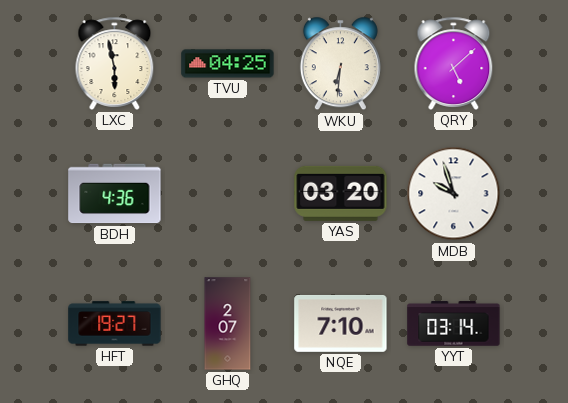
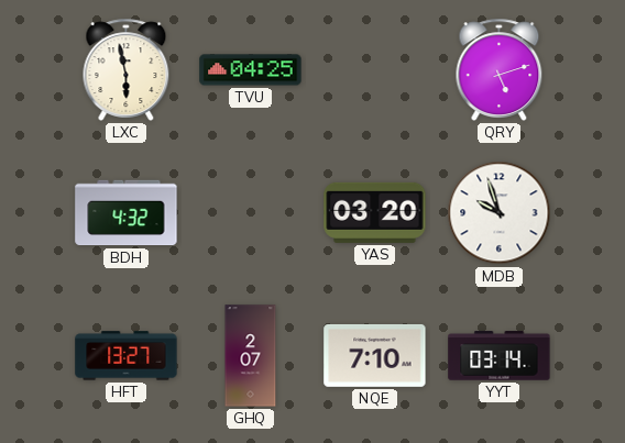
WKU: 6:31 -> none
QRY: 5:08 -> 5:12
BDH: 4:36 -> 4:32
HFT: 19:27 -> 13:27
